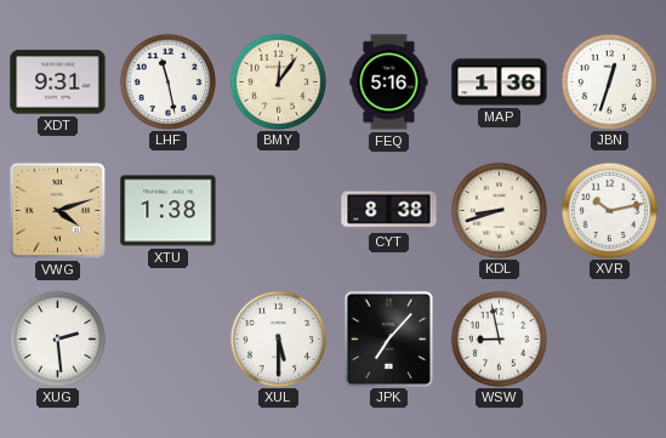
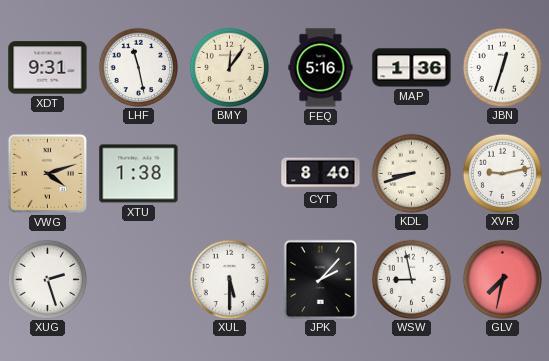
CYT: 8:38 -> 8:40
XVR: 10:13 -> 9:13
XUG: 2:29 -> 2:27
JPK: 7:07 -> 2:07
GLV: none -> 7:32
